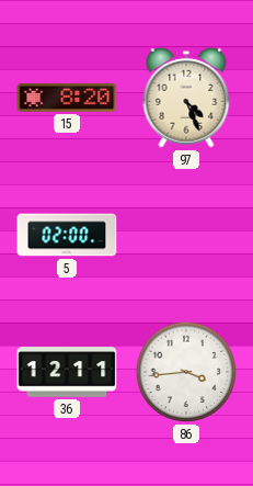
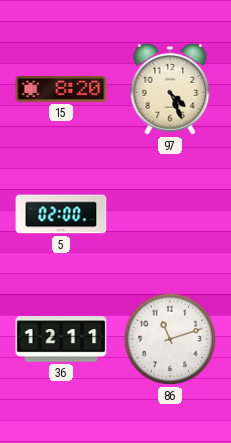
86: 3:44 -> 11:12
